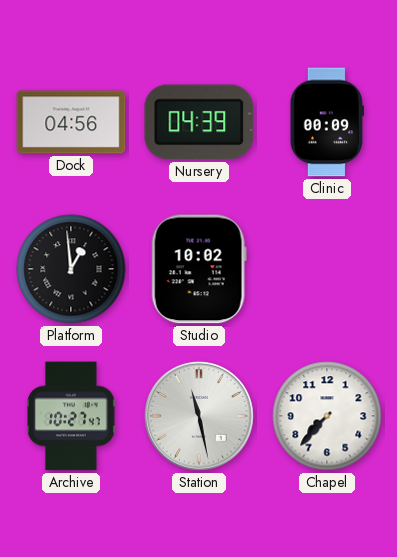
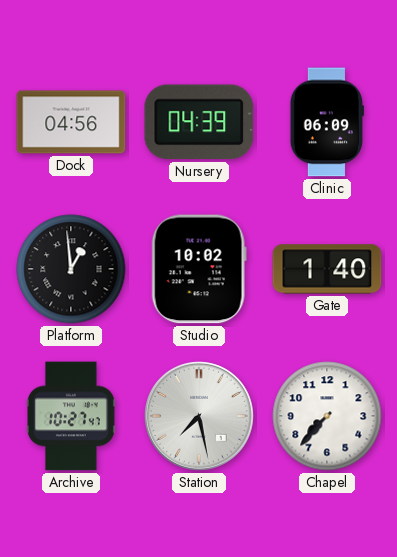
Clinic: 00:09 -> 06:09
Gate: none -> 1:40
Station: 11:28 -> 7:28
